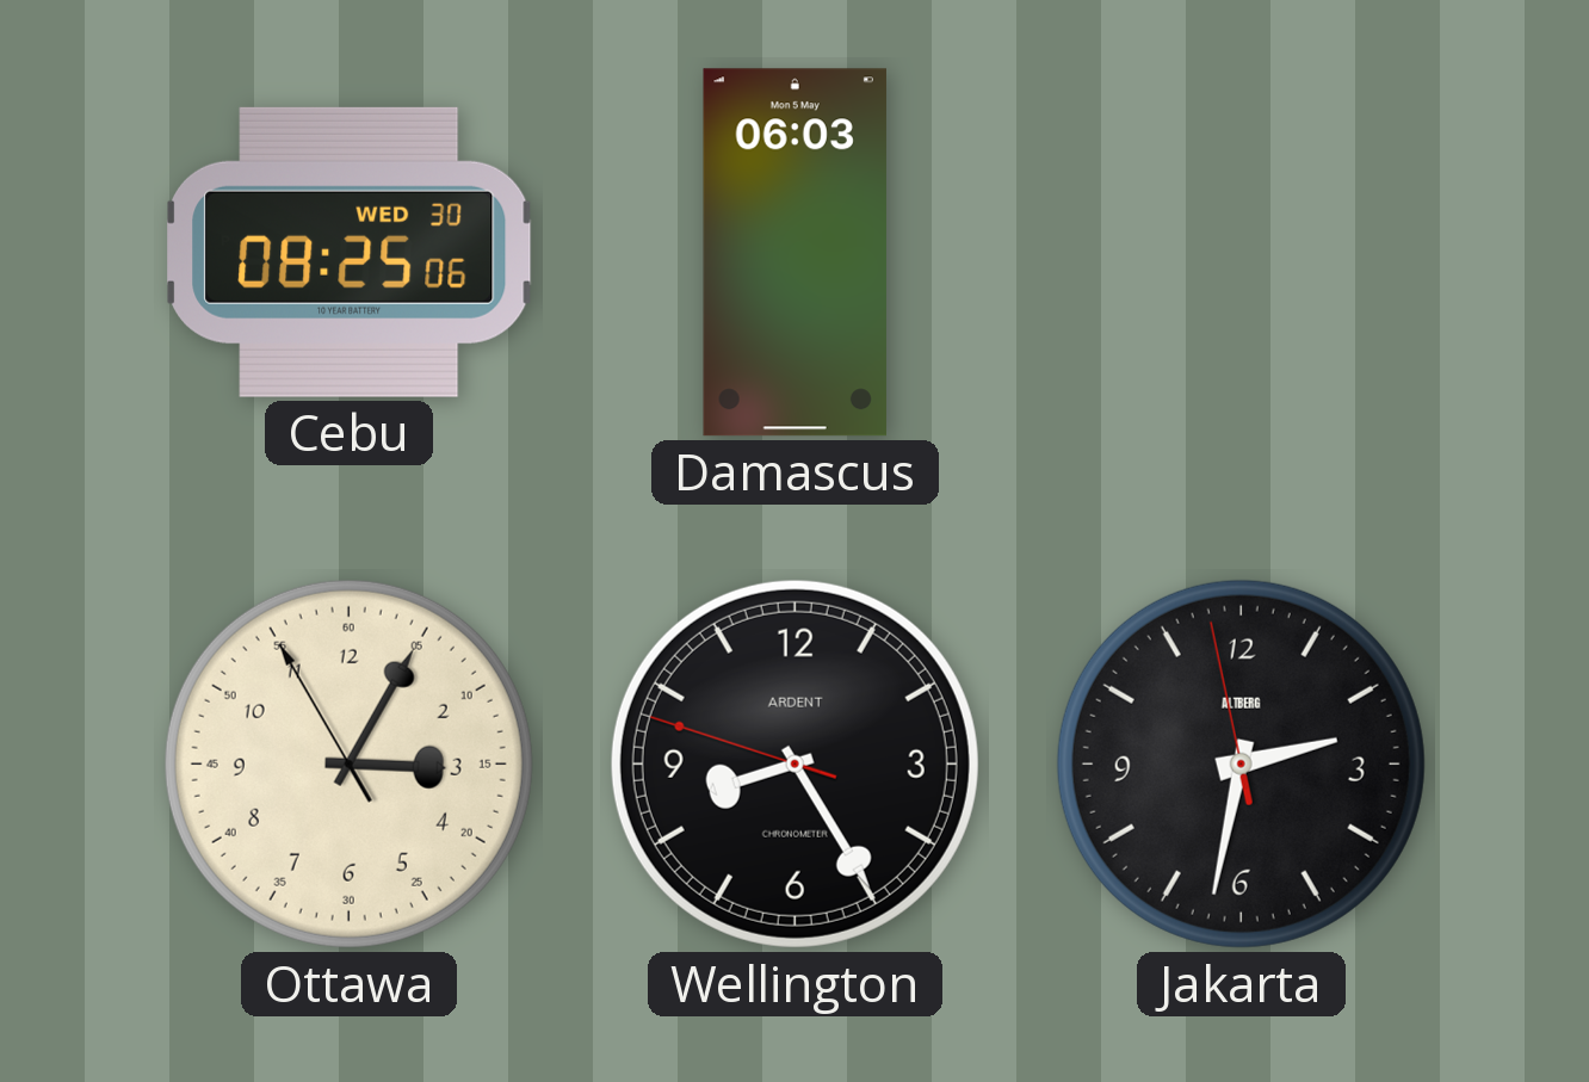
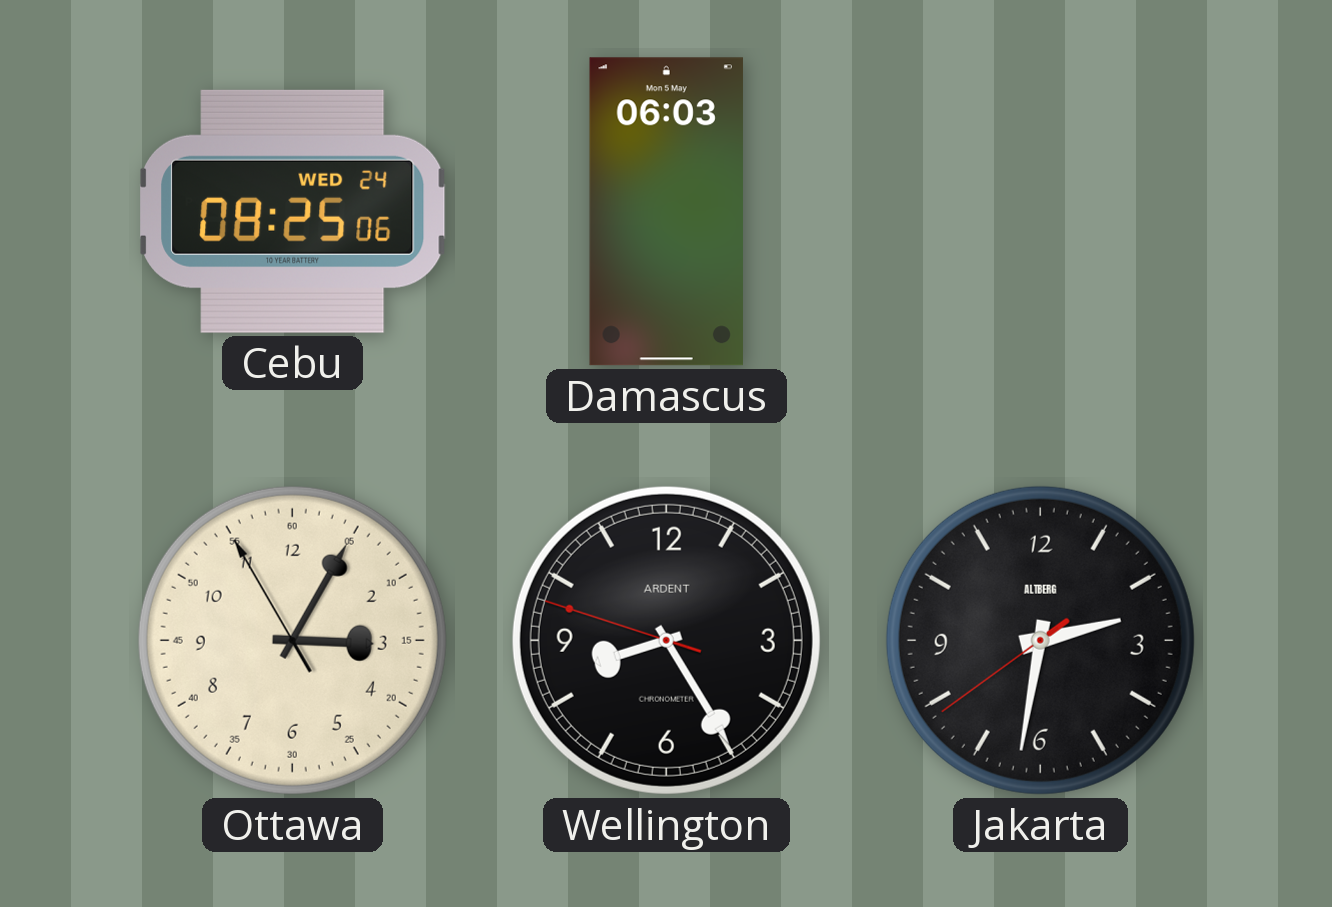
Cebu date: WED 30 -> WED 24
Jakarta: 2:31:58 -> 2:31:39
